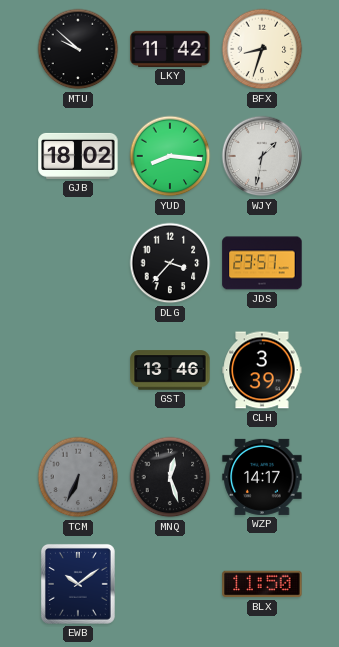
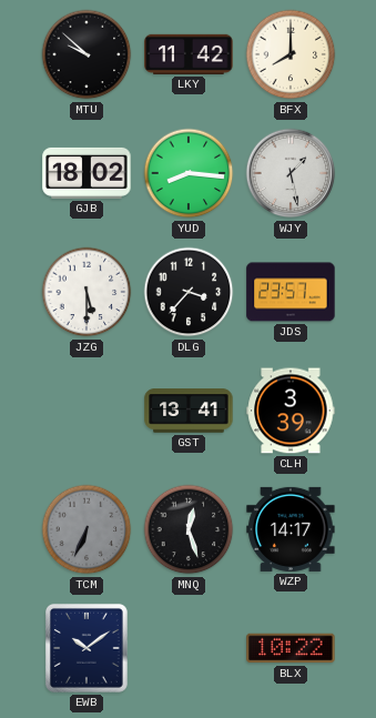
BFX: 8:33 -> 8:00
WJY: 1:32 -> 1:28
JZG: none -> 5:30
GST: 13:46 -> 13:41
BLX: 11:50 -> 10:22
